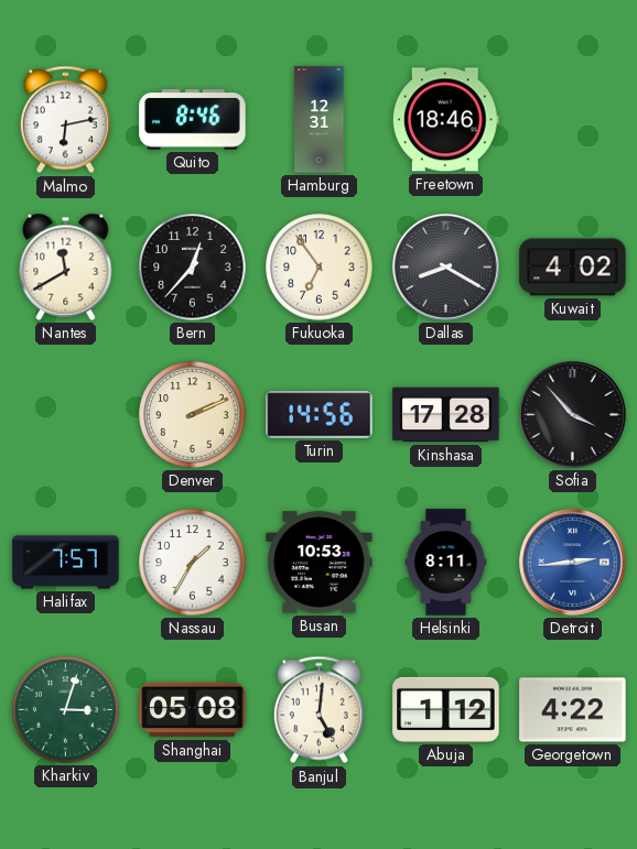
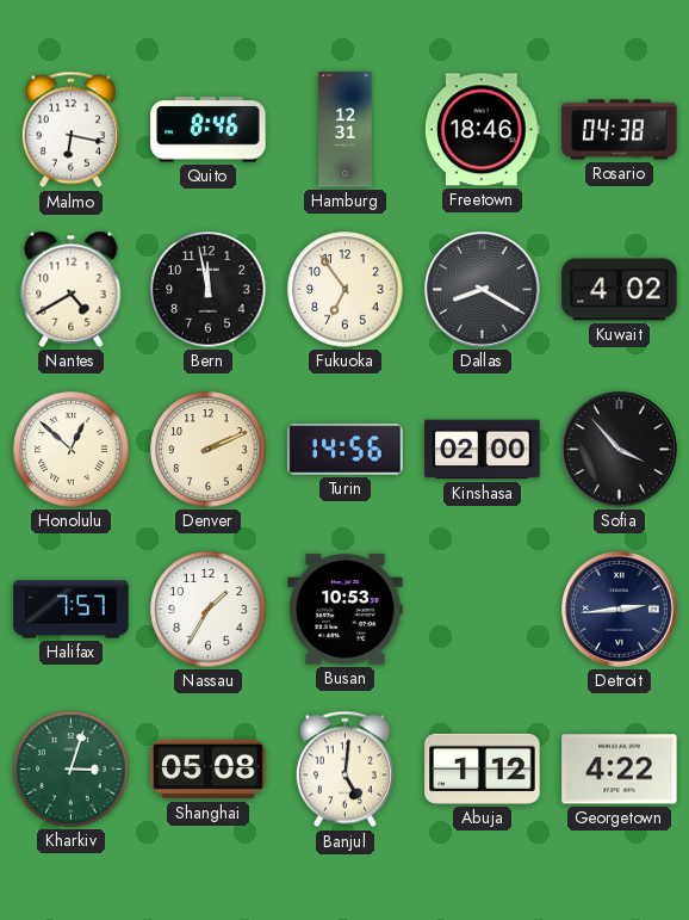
Malmo: 6:13 -> 6:17
Rosario: none -> 04:38
Nantes: 11:40 -> 4:40
Bern: 12:37 -> 11:58
Honolulu: none -> 12:52
Kinshasa: 17:28 -> 02:00
Helsinki: 8:11 -> none
Detroit dial: blue -> navy
